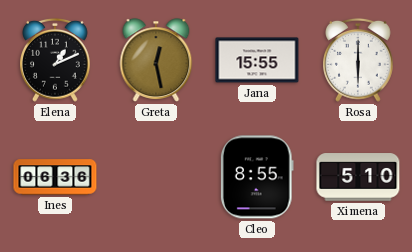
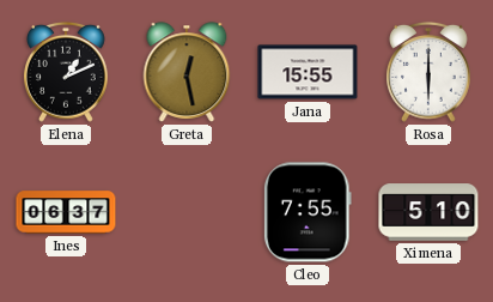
Ines: 06:36 -> 06:37
Cleo: 8:55 -> 7:55
